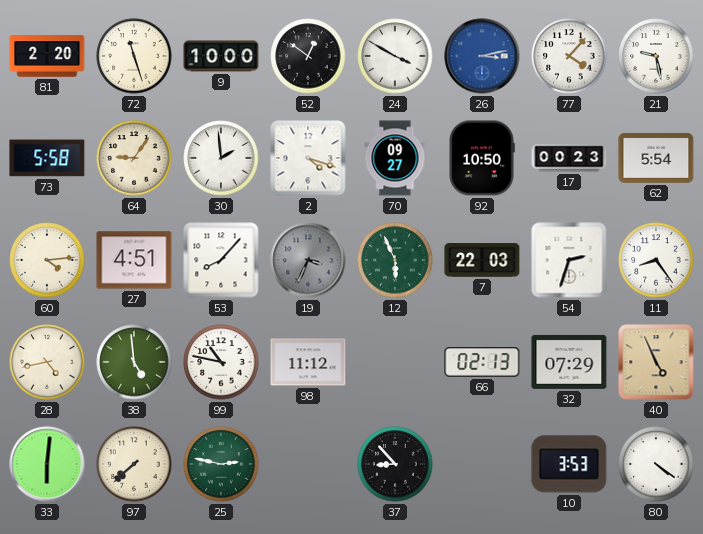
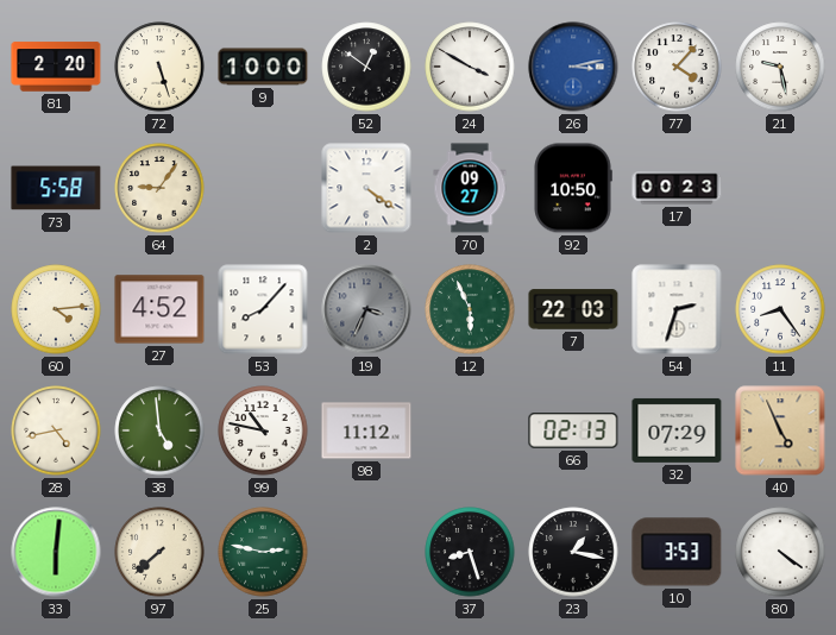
72: 11:27 -> 5:27
30: 1:59 -> none
2: 4:18 -> 4:21
62: 5:54 -> none
27: 4:51 -> 4:52
37: 8:53 -> 8:27
23: none -> 1:17
